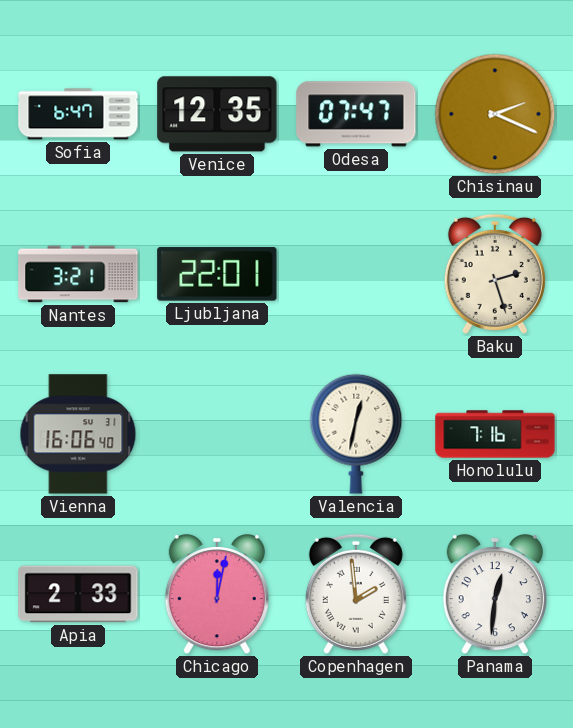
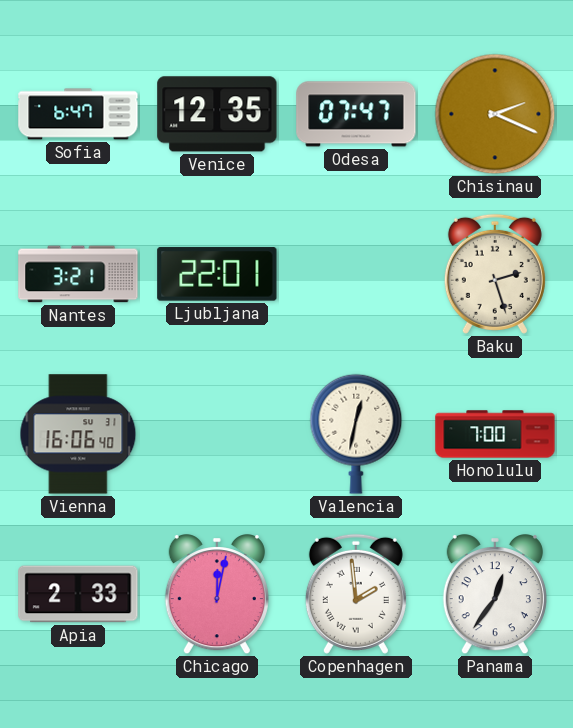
Honolulu: 7:16 -> 7:00
Panama: 12:31 -> 12:36
